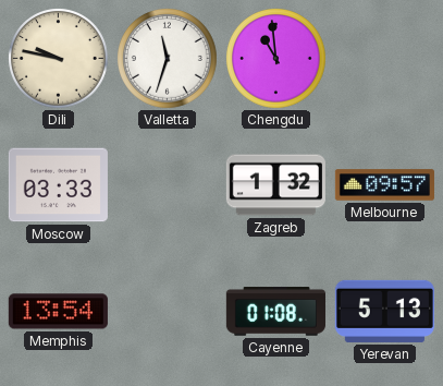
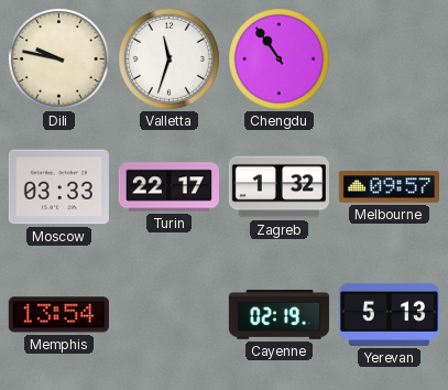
Chengdu: 10:59 -> 10:54
Turin: none -> 22:17
Cayenne: 01:08 -> 02:19
